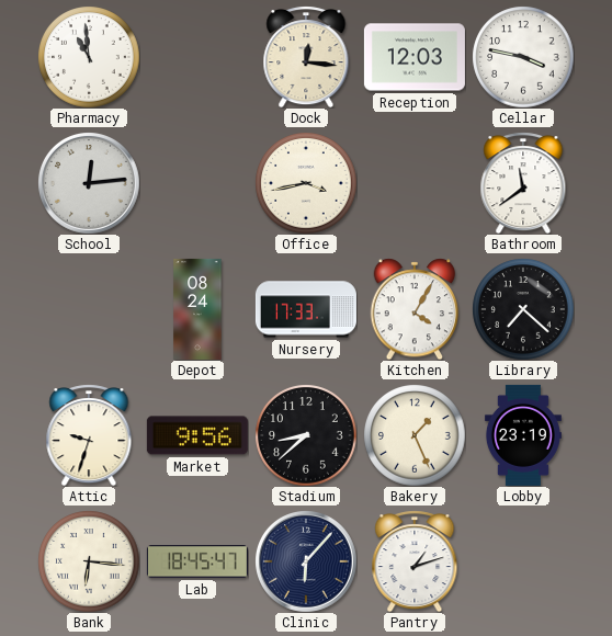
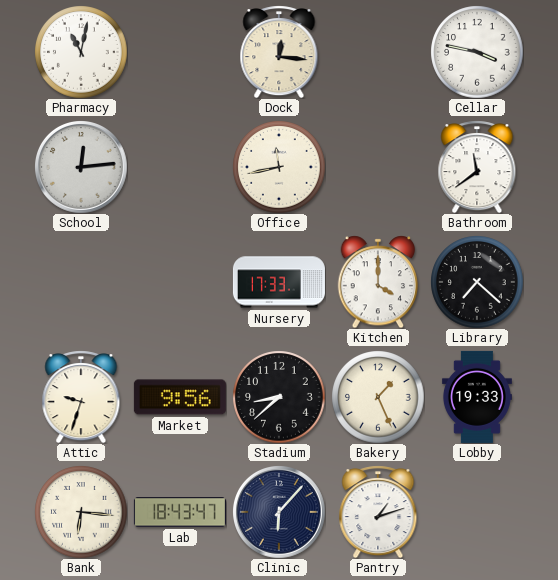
Pharmacy: 10:59 -> 11:02
Reception: 12:03 -> none
Office: 3:43 -> 11:43
Depot: 08:24 -> none
Kitchen: 4:05 -> 4:00
Lobby: 23:19 -> 19:33
Lab: 18:45 -> 18:43
